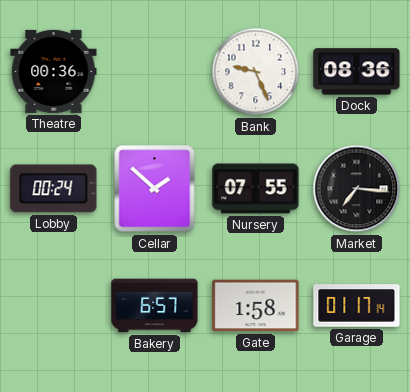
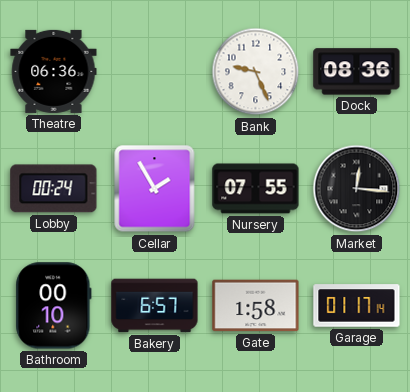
Theatre: 00:36 -> 06:36
Cellar: 1:52 -> 1:55
Market: 7:16 -> 12:16
Bathroom: none -> 00:10
